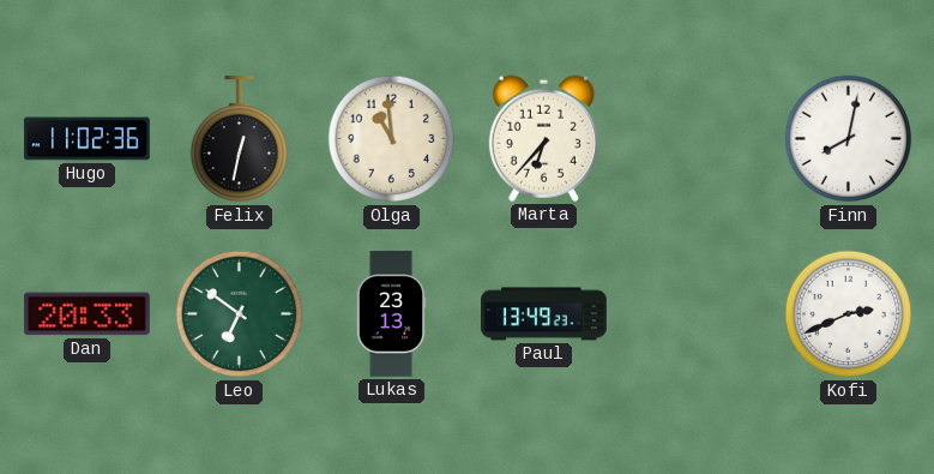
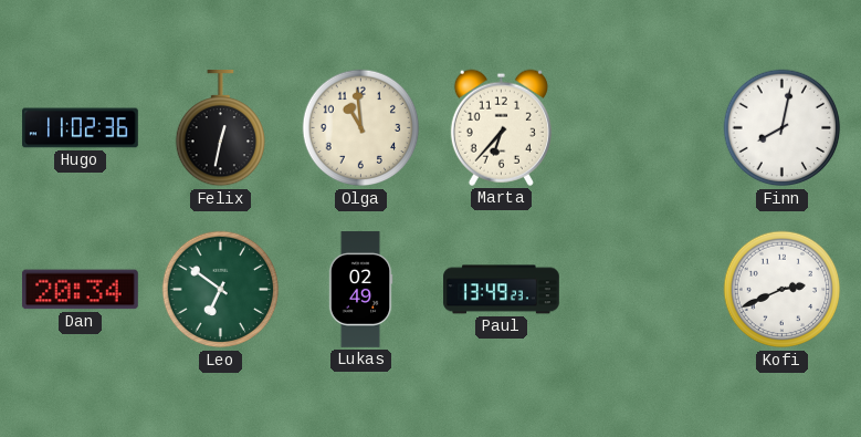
Dan: 20:33 -> 20:34
Lukas: 23:13 -> 02:49
